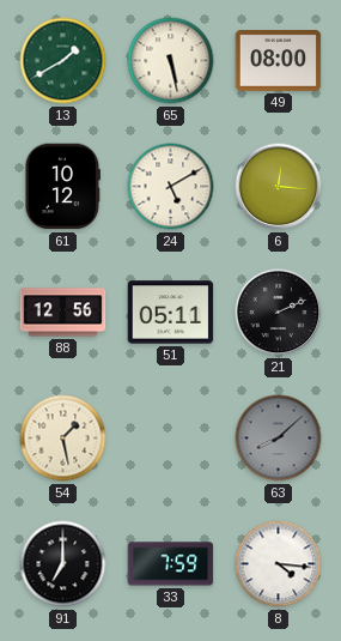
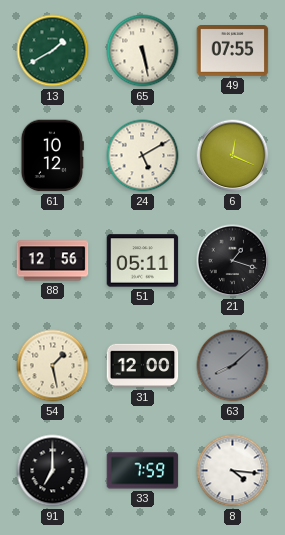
49: 08:00 -> 07:55
6: 12:16 -> 12:19
21: 2:11 -> 1:18
31: none -> 12:00
